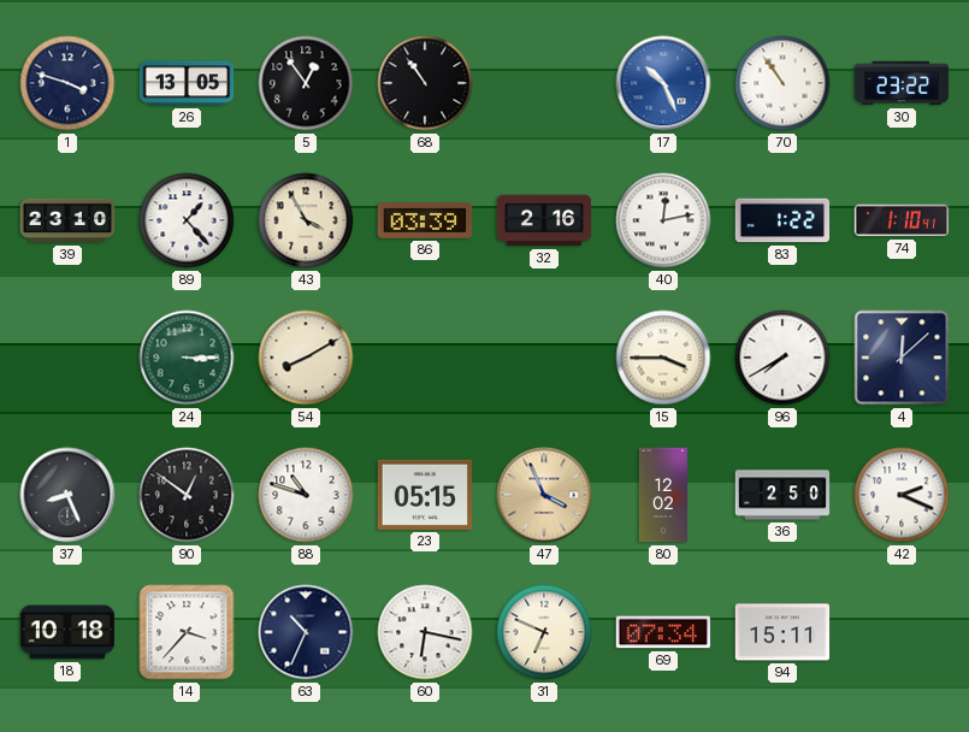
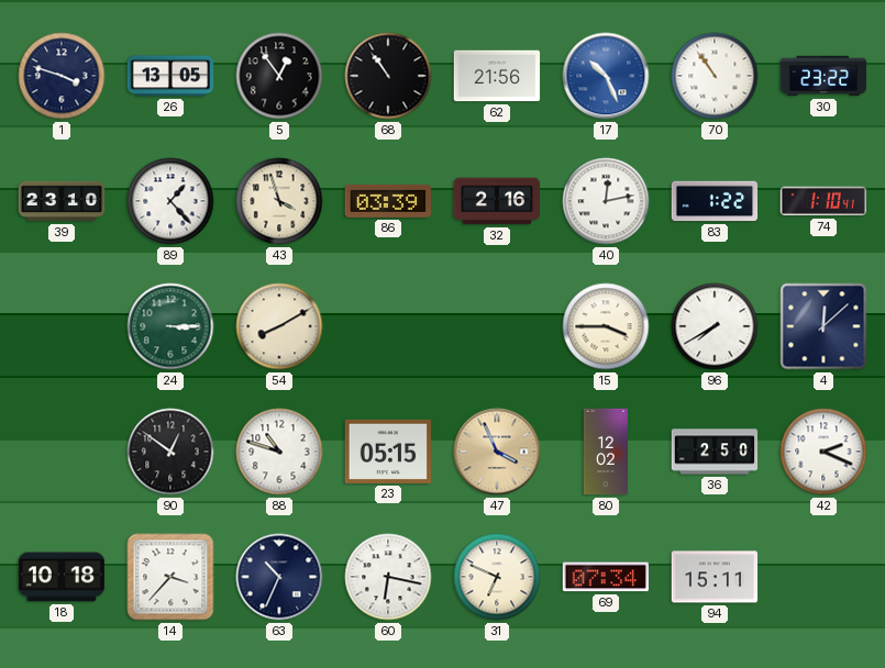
62: none -> 21:56
43: 3:55 -> 3:57
37: 8:26 -> none
